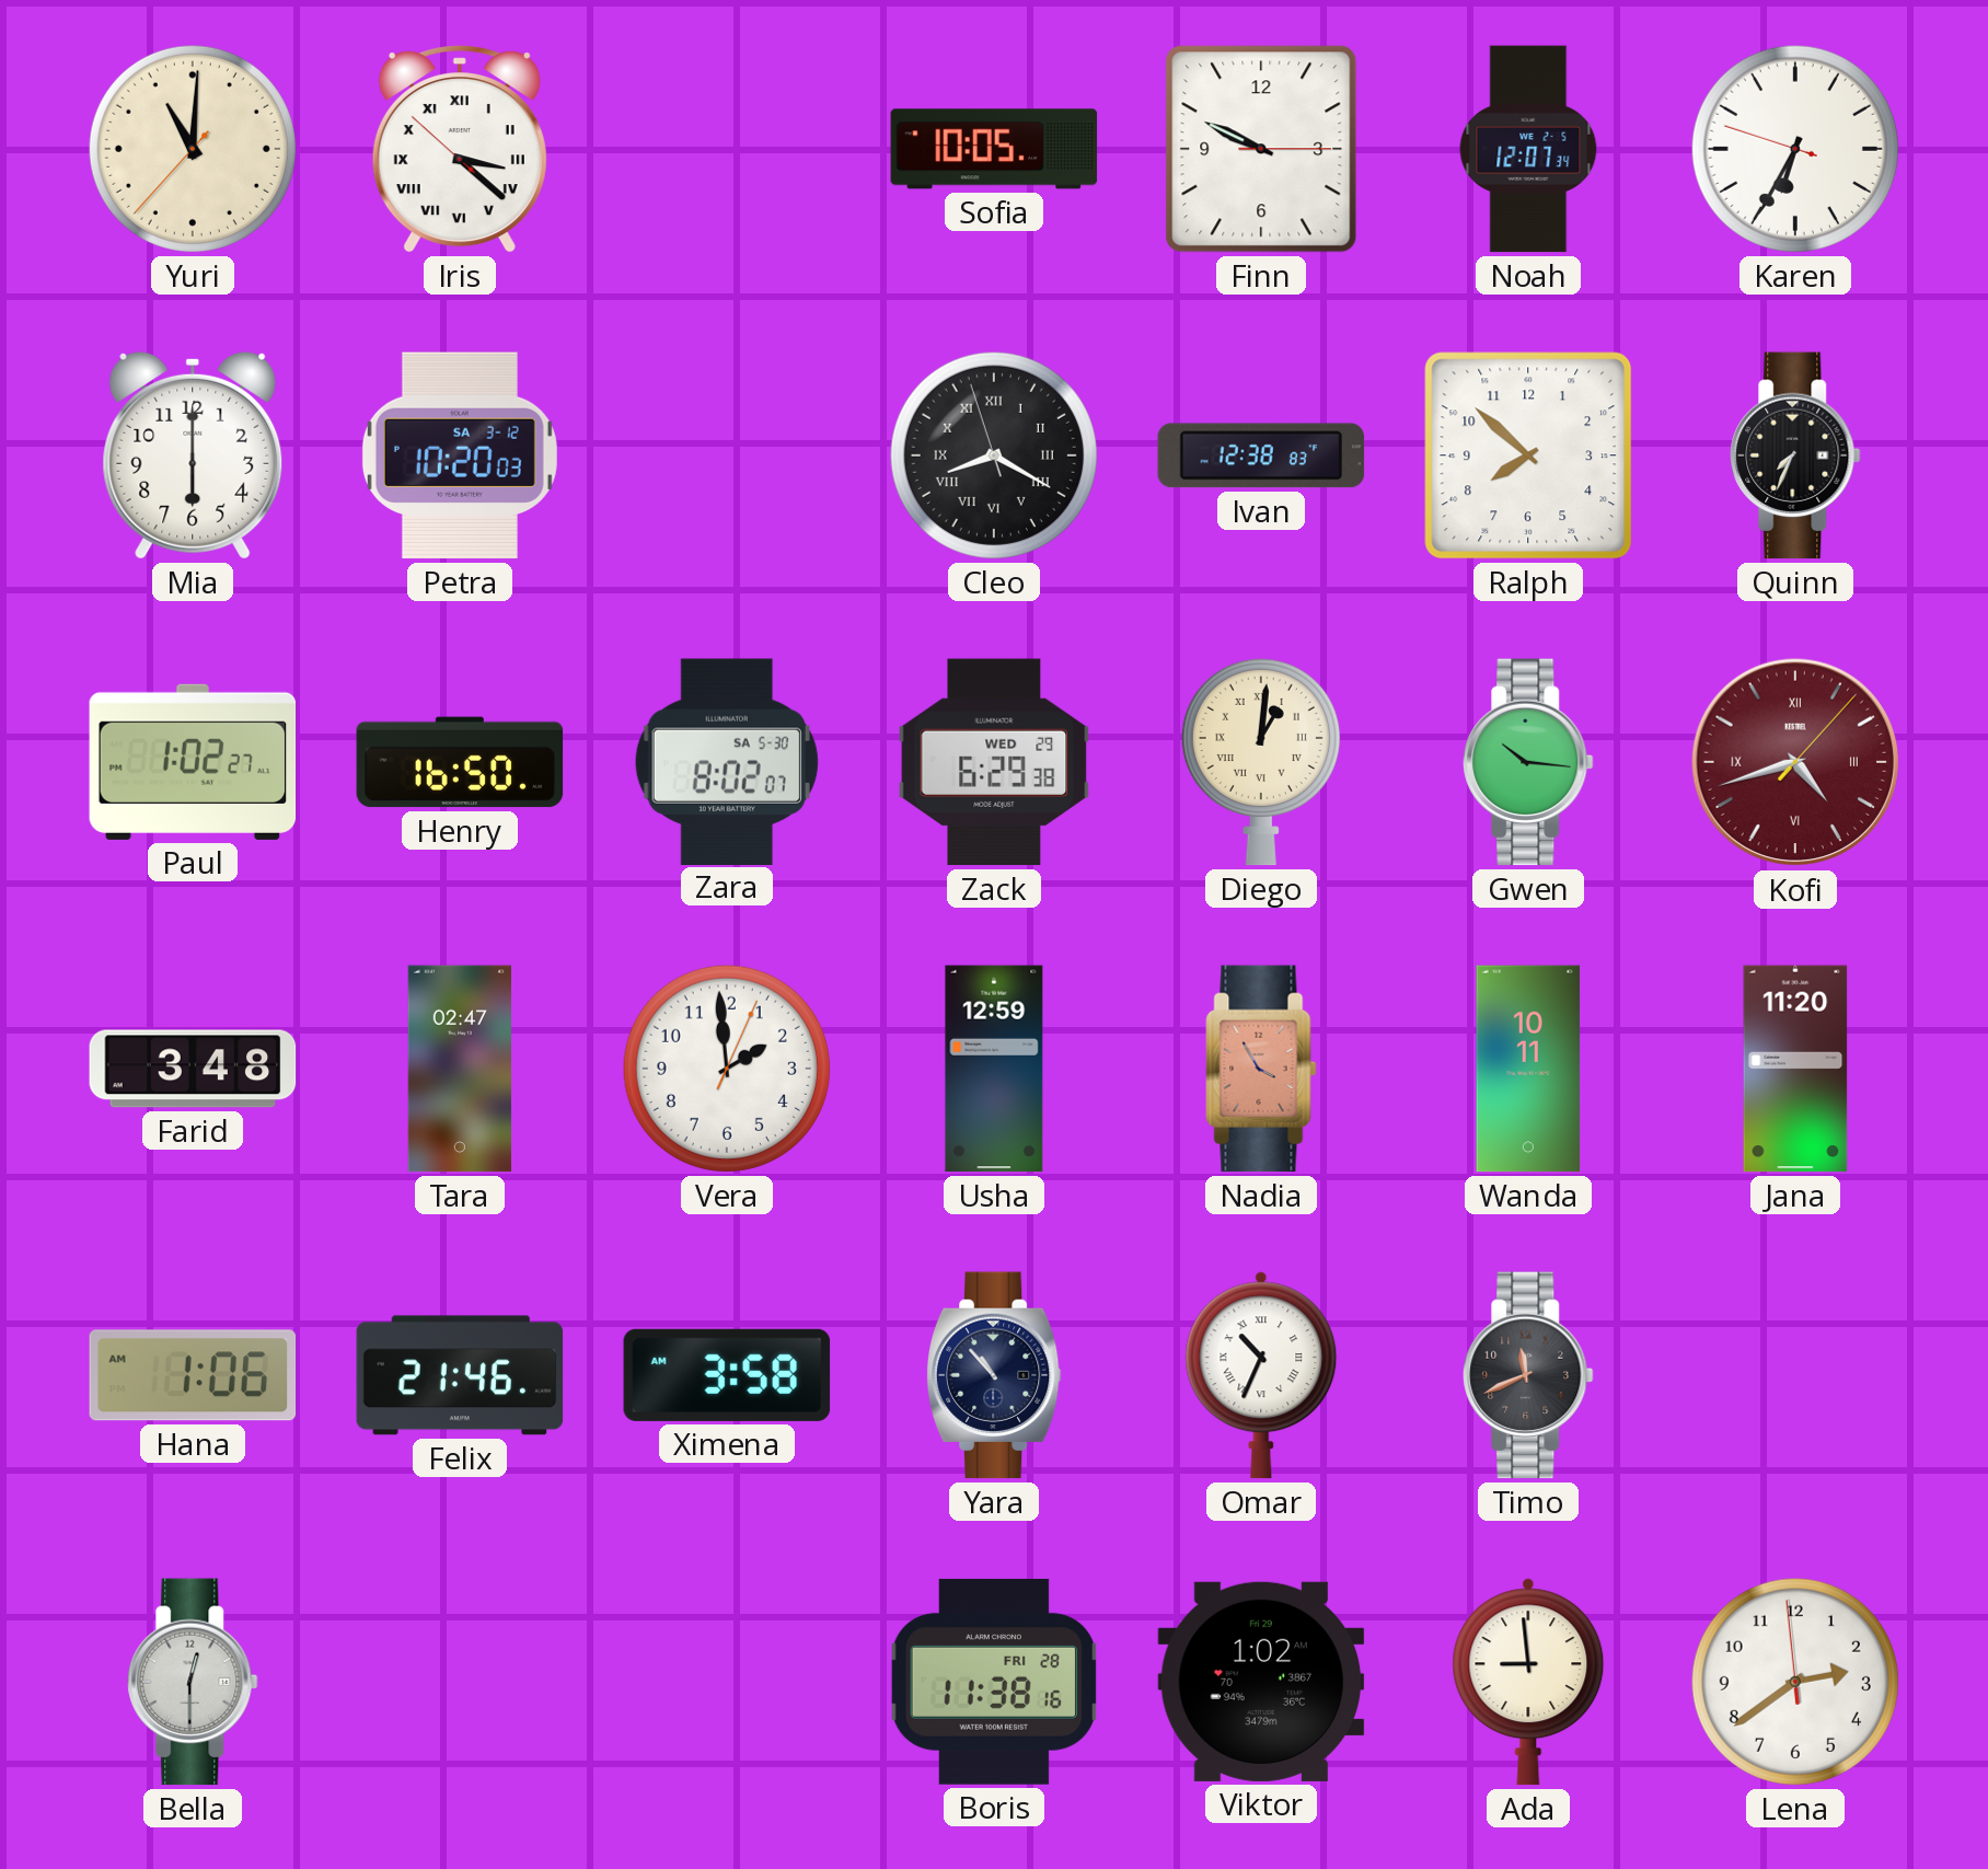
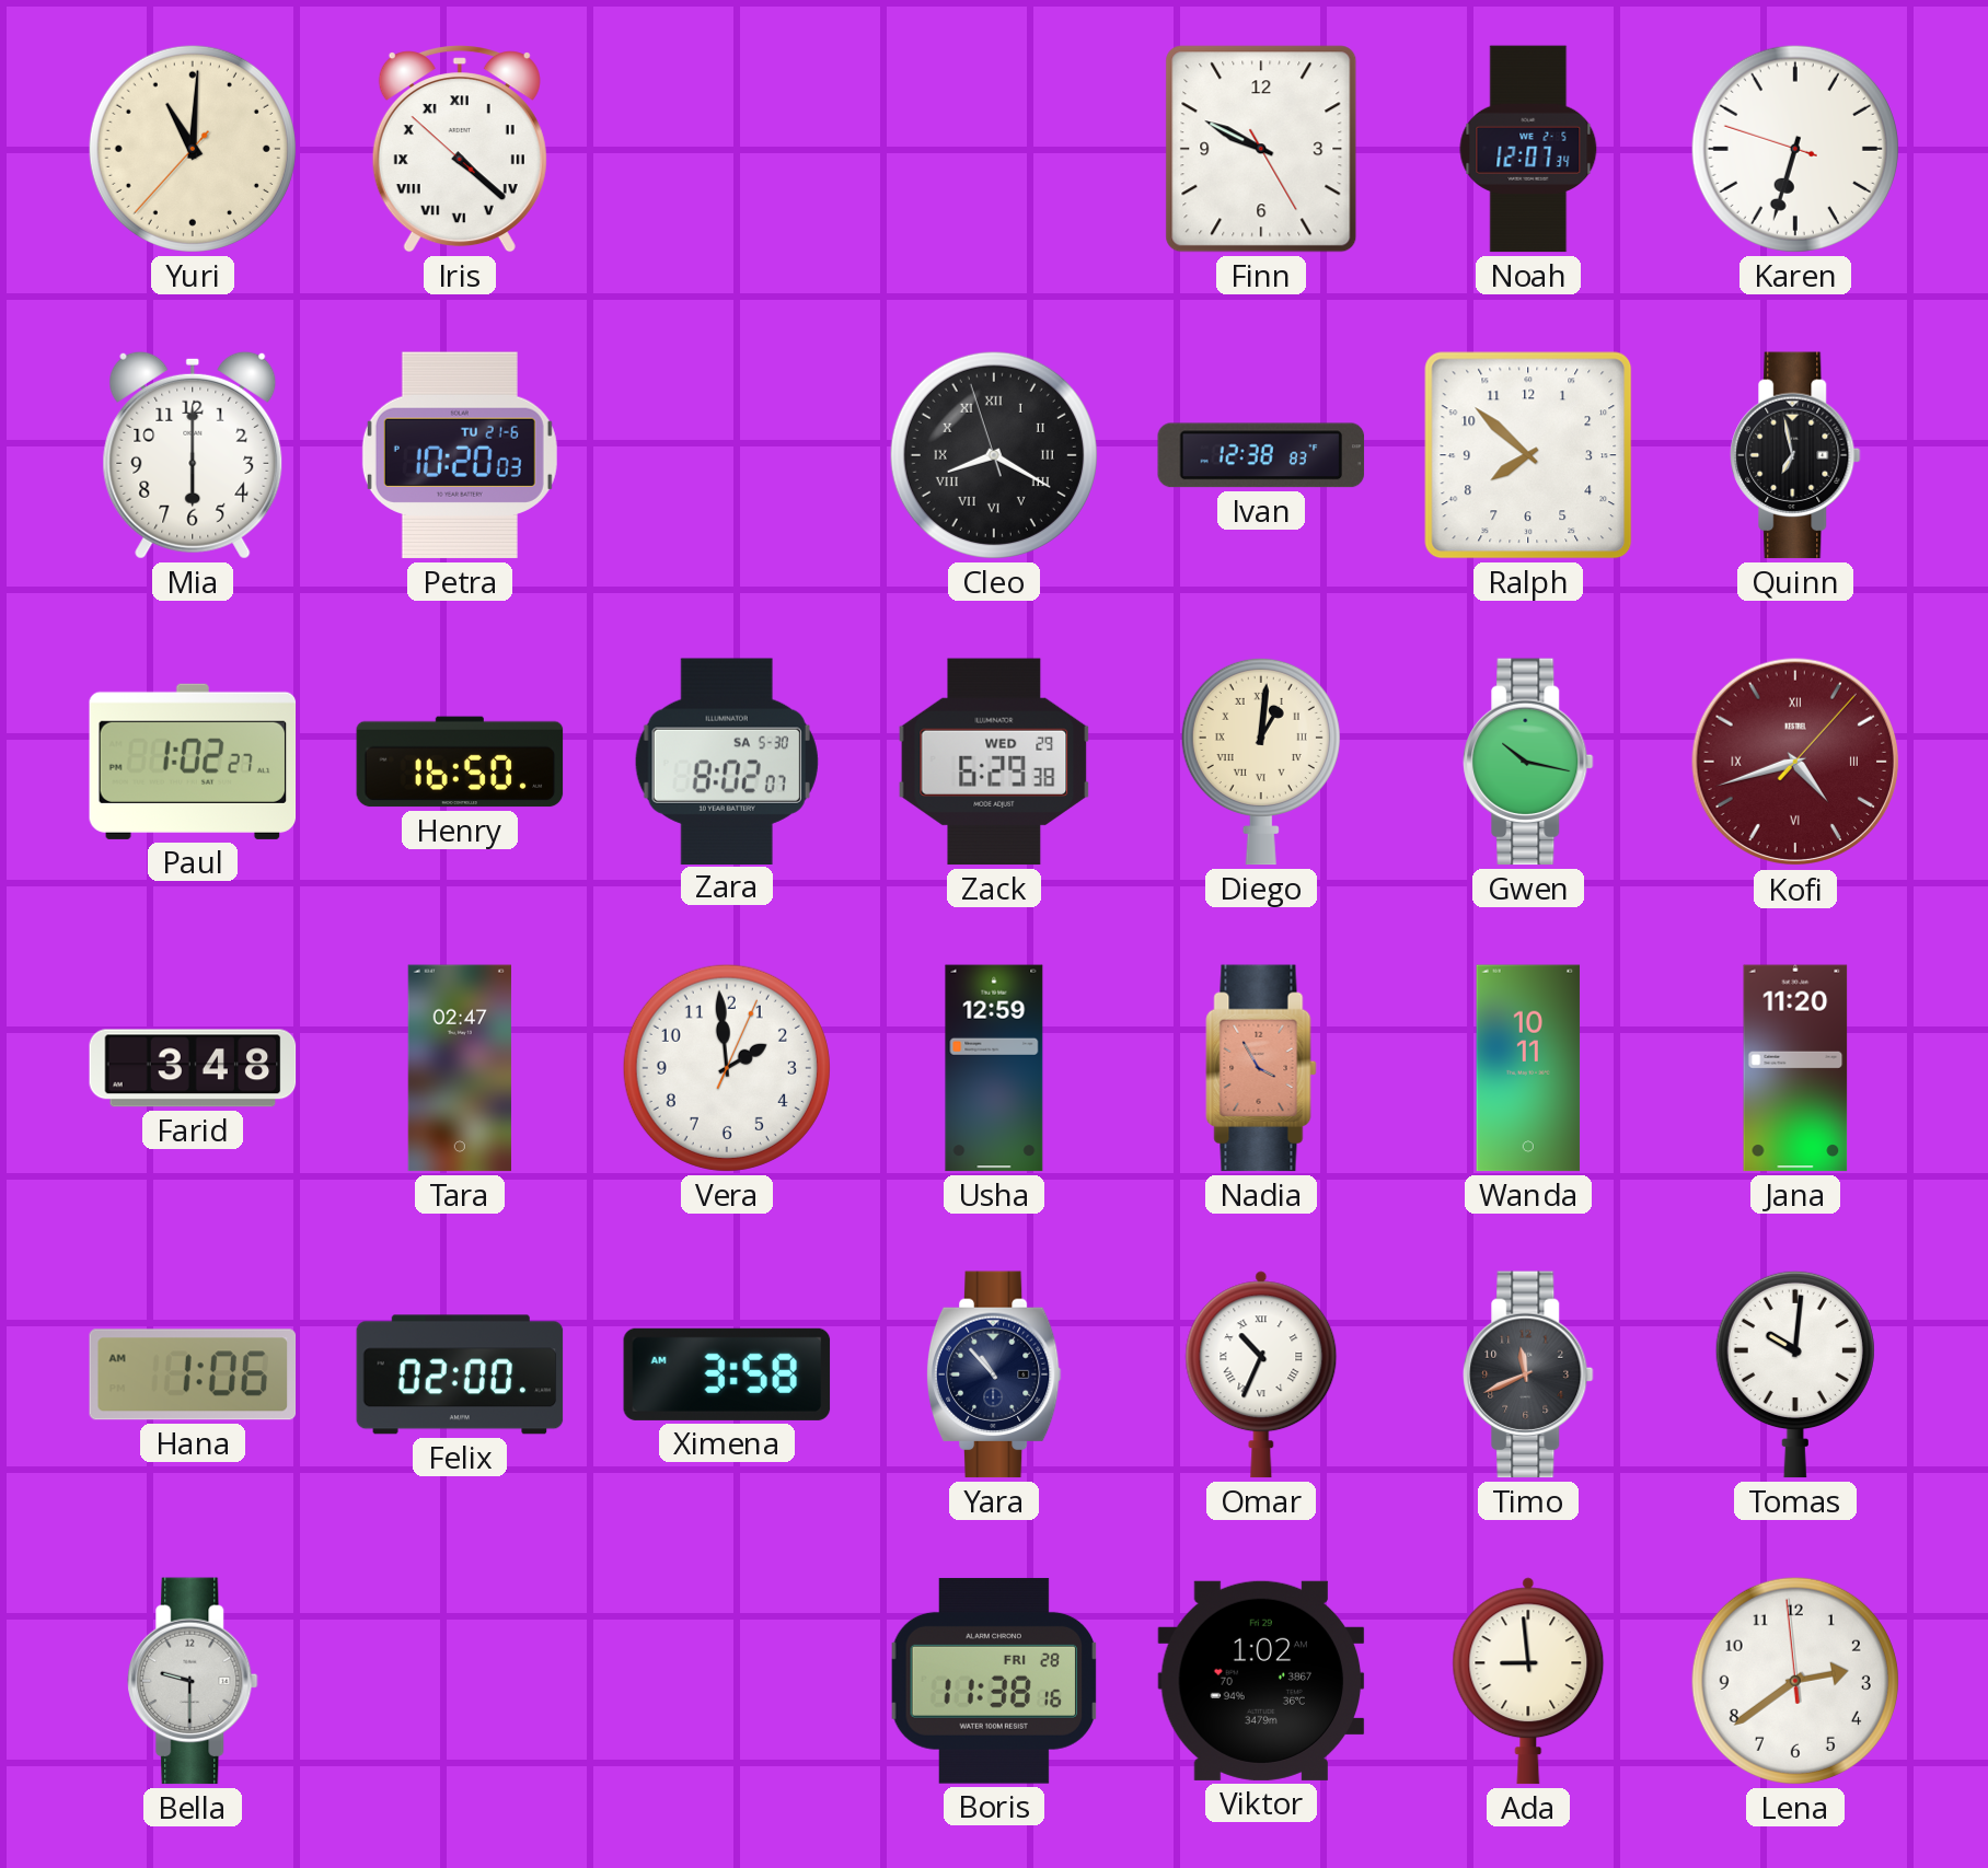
Iris: 3:21 -> 4:21
Sofia: 10:05 -> none
Finn: 9:49:15 -> 9:49:25
Karen: 6:34 -> 6:32
Petra date: SA 3-12 -> TU 21-6
Quinn: 7:34 -> 6:58
Gwen: 10:16 -> 10:17
Felix: 21:46 -> 02:00
Tomas: none -> 10:01
Bella: 12:30 -> 9:30
